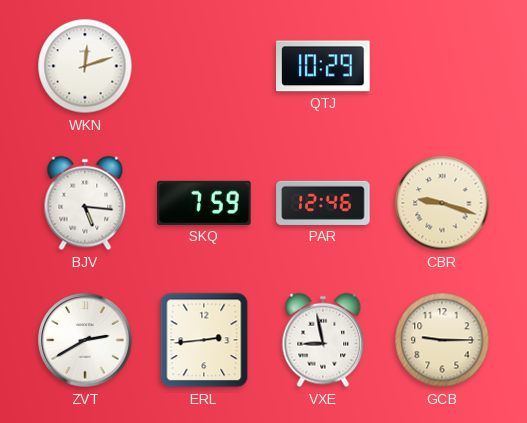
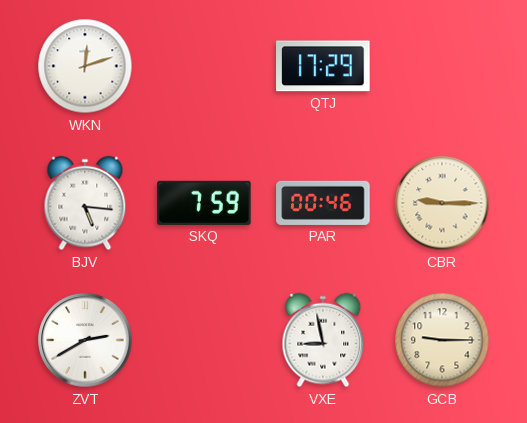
QTJ: 10:29 -> 17:29
PAR: 12:46 -> 00:46
CBR: 9:18 -> 9:15
ERL: 2:44 -> none
